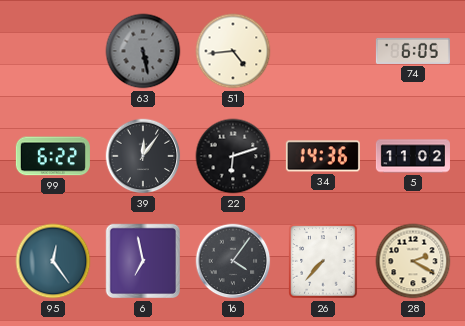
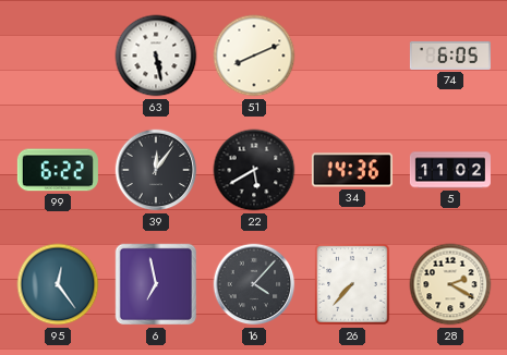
63 dial: grey -> white
51: 4:44 -> 8:11
22: 6:12 -> 5:40
16: 4:06 -> 4:07
